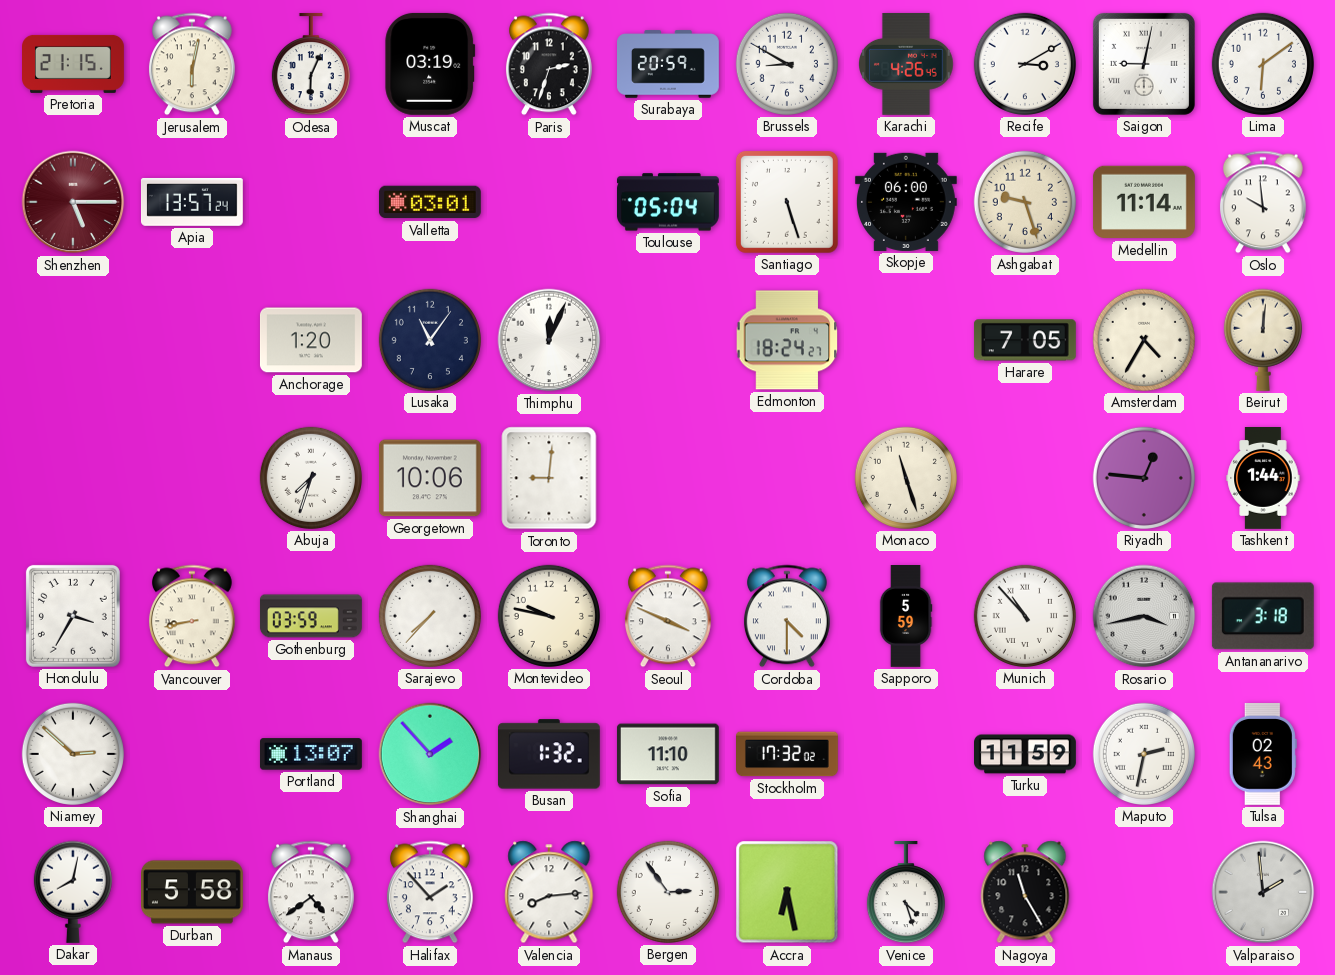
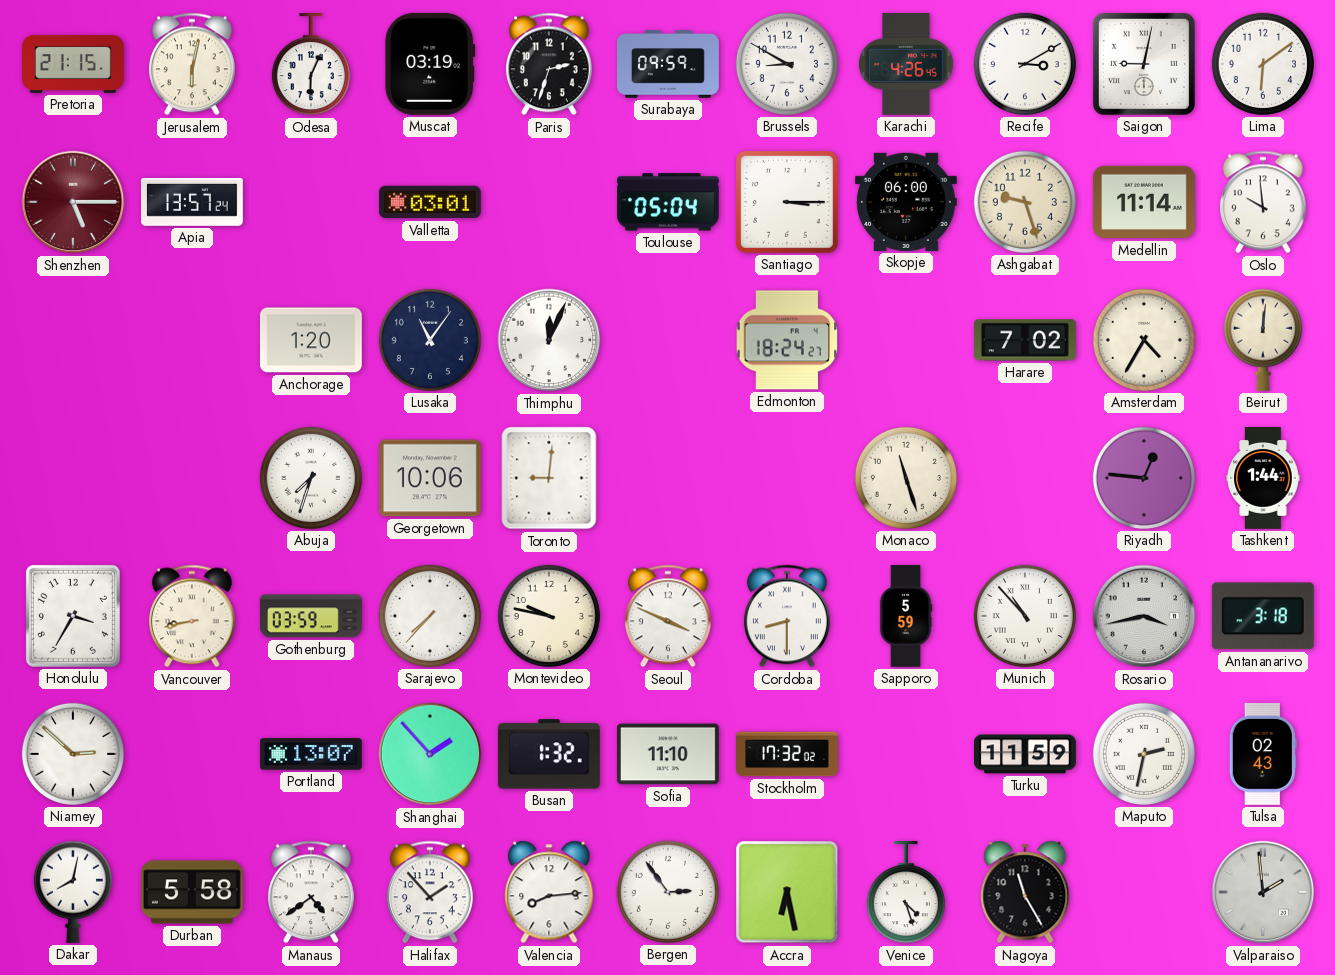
Surabaya: 20:59 -> 09:59
Santiago: 5:27 -> 3:15
Harare: 7:05 -> 7:02
Cordoba: 4:30 -> 8:30
